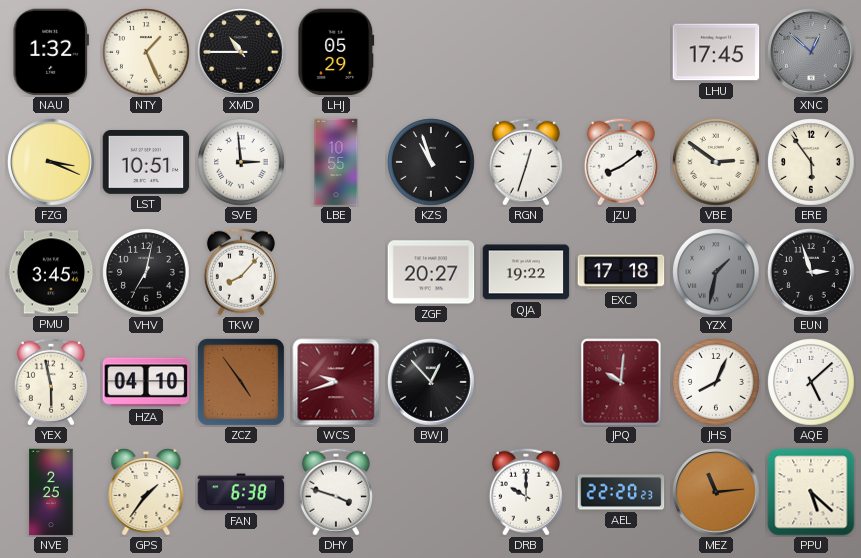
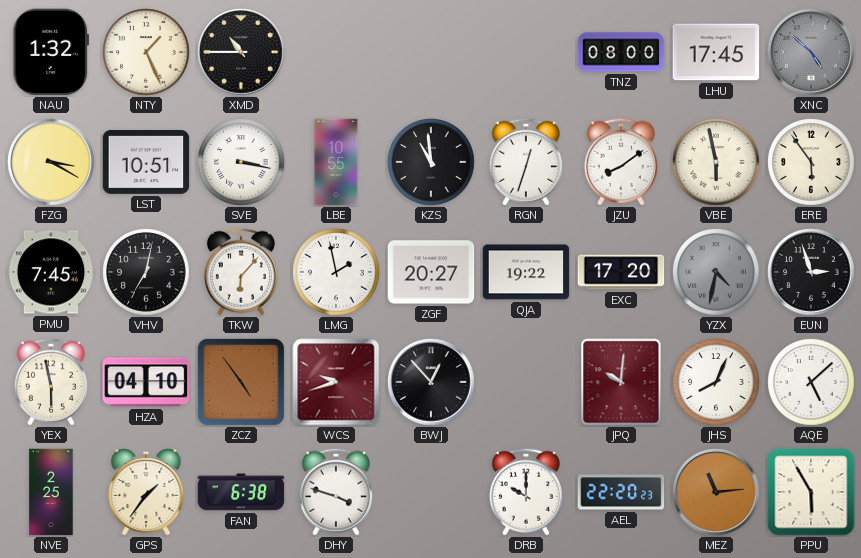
LHJ: 05:29 -> none
TNZ: none -> 08:00
XNC: 12:52 -> 4:52
FZG: 3:19 -> 3:20
SVE: 2:59 -> 3:17
KZS: 10:57 -> 10:59
VBE: 2:51 -> 5:58
PMU: 3:45 -> 7:45
TKW: 8:07 -> 6:07
LMG: none -> 1:58
EXC: 17:18 -> 17:20
YZX: 1:32 -> 4:32
PPU: 5:22 -> 5:55
